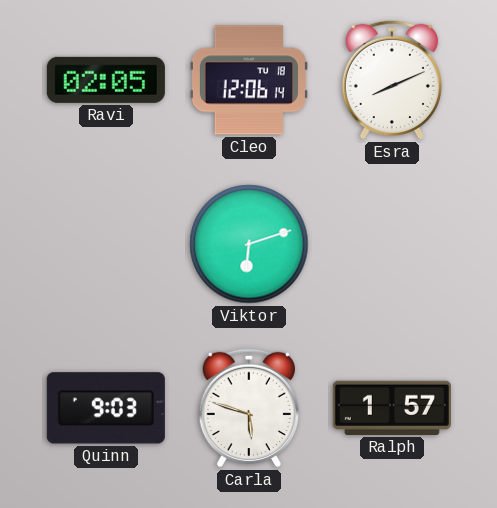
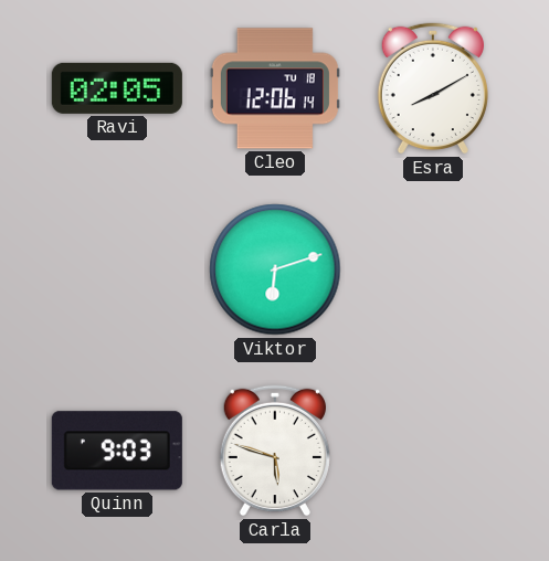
Esra: 8:11 -> 8:10
Ralph: 1:57 -> none
